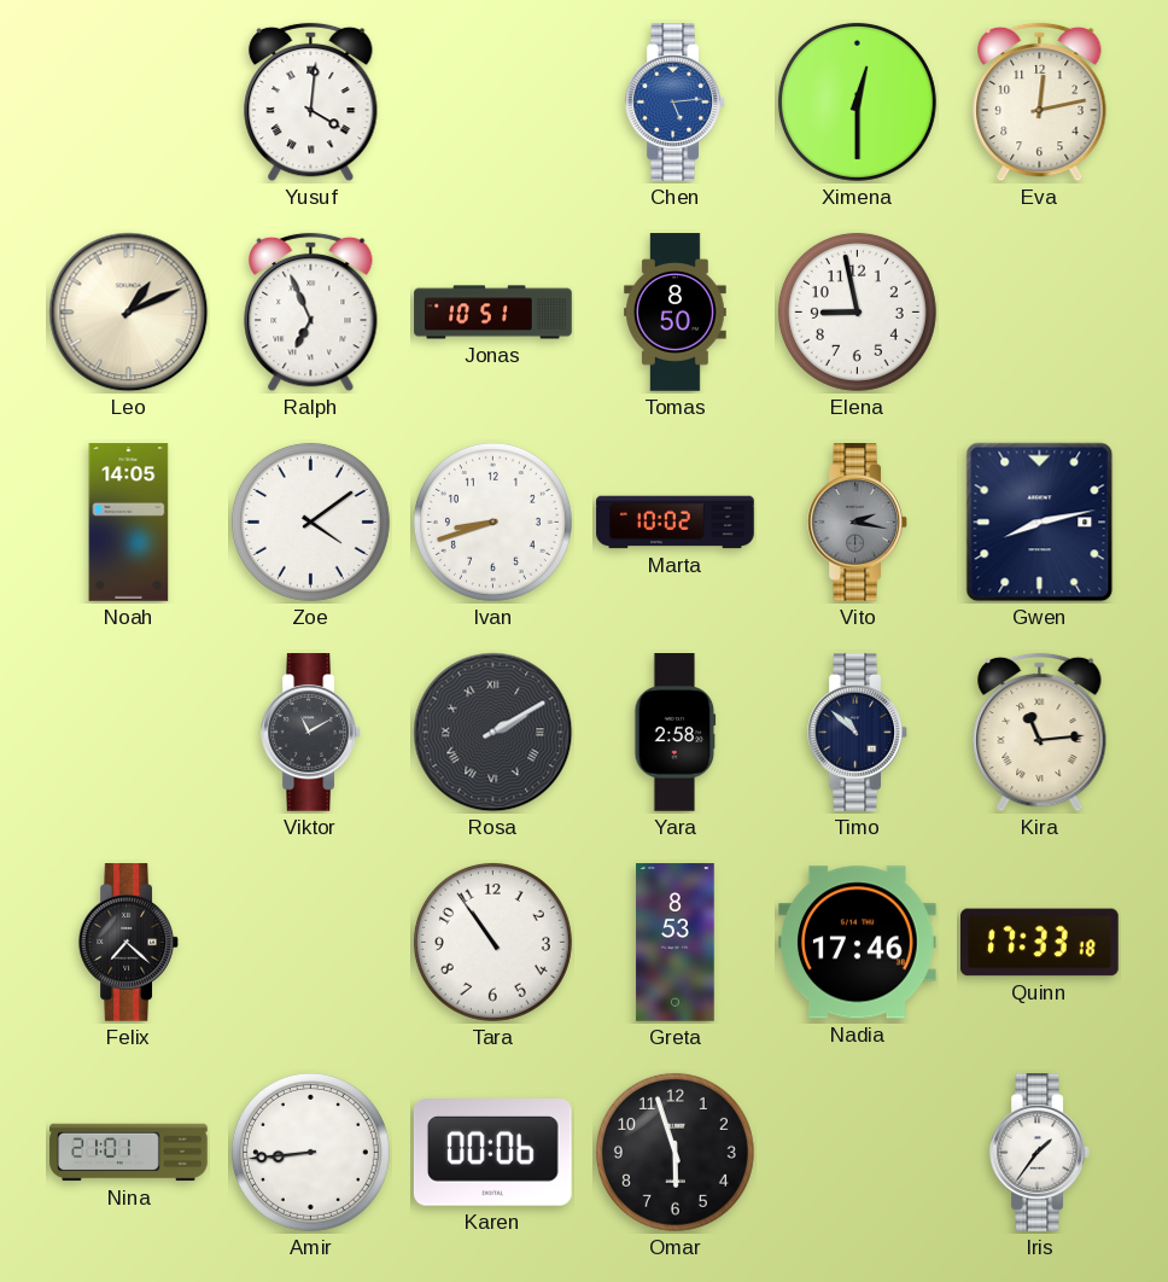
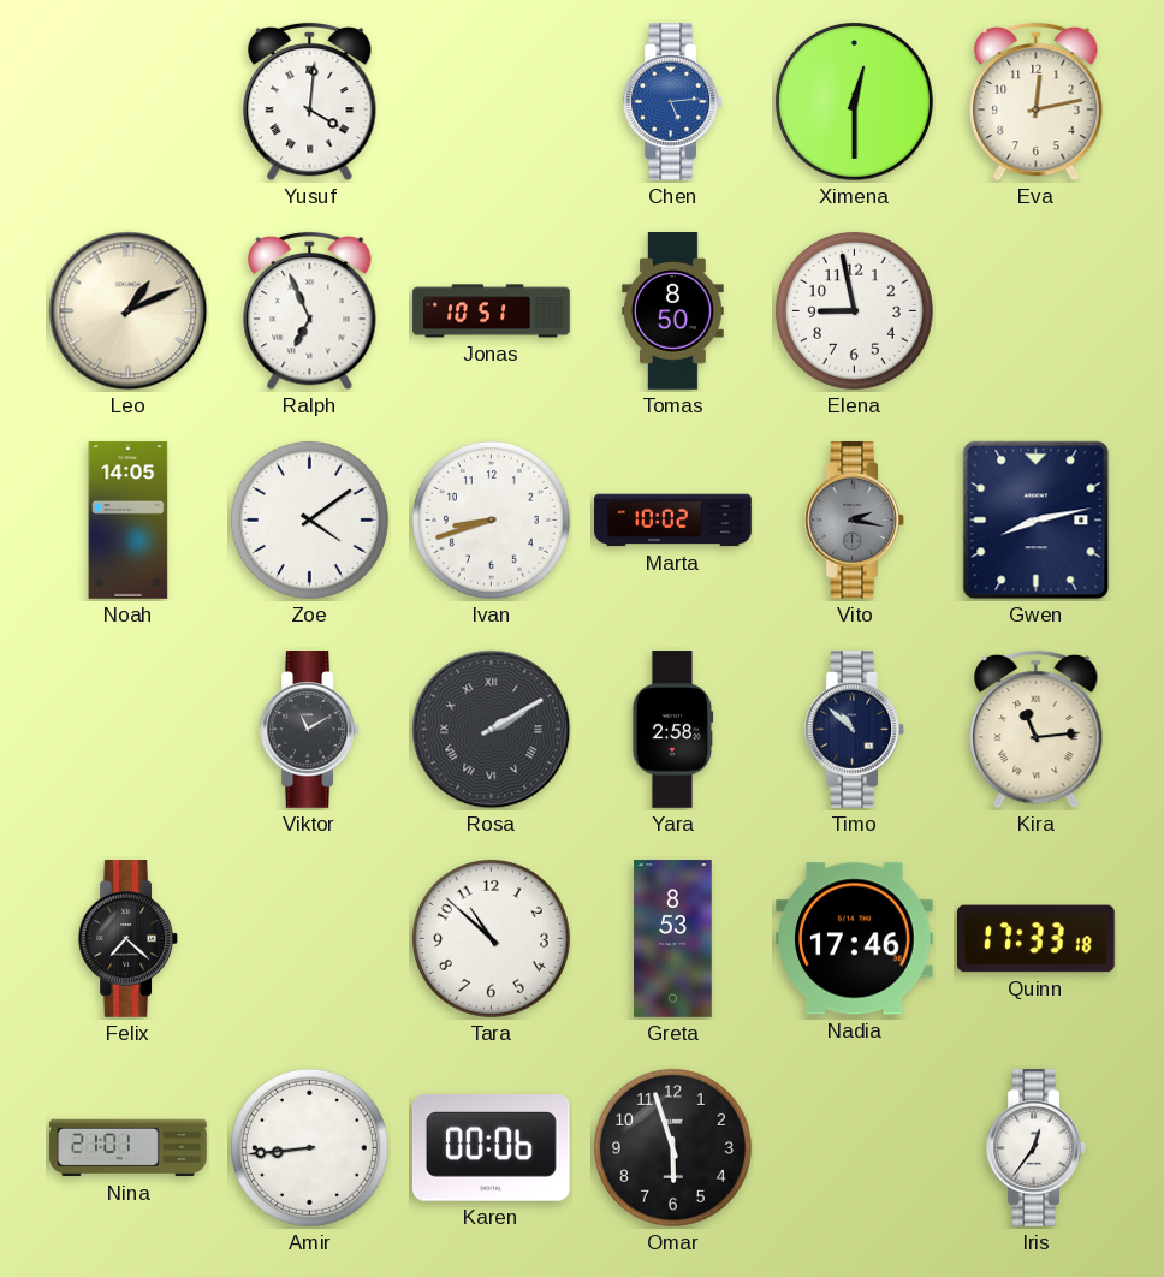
Tara: 10:54 -> 10:52
Iris: 1:36 -> 12:36
